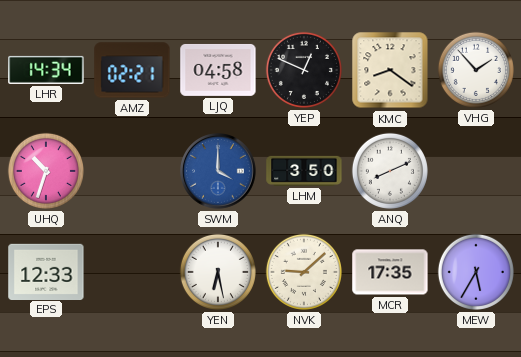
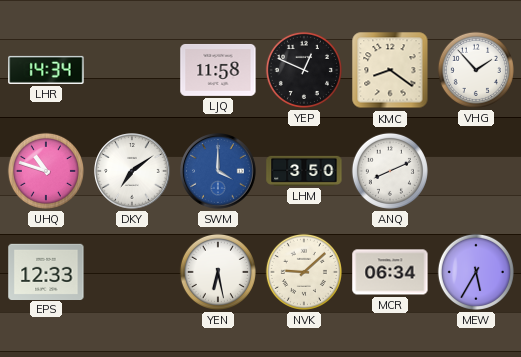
AMZ: 02:21 -> none
LJQ: 04:58 -> 11:58
UHQ: 10:33 -> 10:48
DKY: none -> 7:09
MCR: 17:35 -> 06:34
